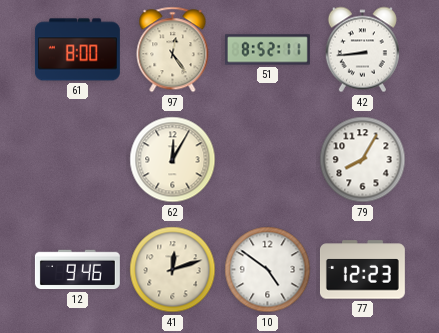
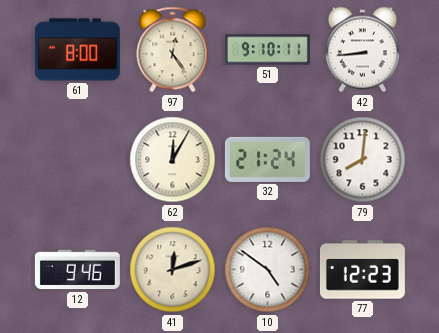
51: 8:52 -> 9:10
32: none -> 21:24
79: 8:05 -> 8:01
